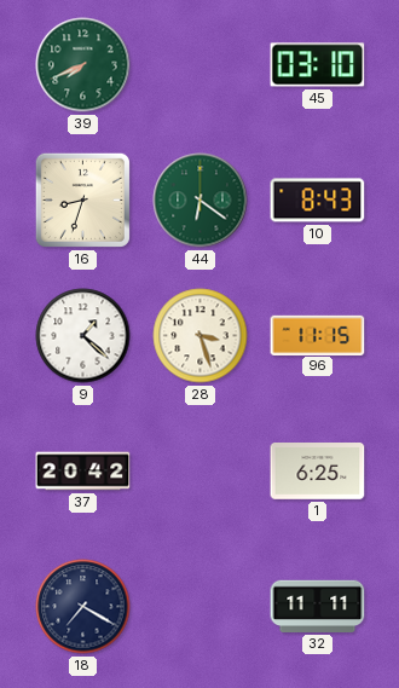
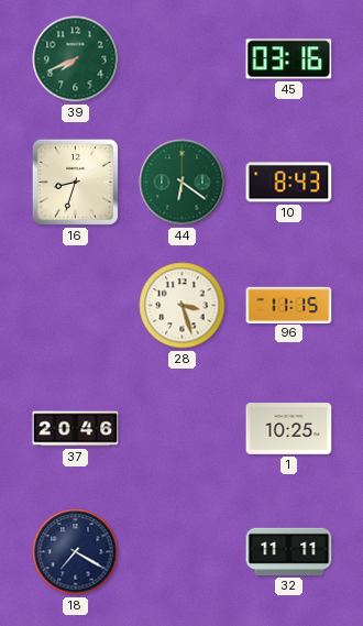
45: 03:10 -> 03:16
9: 1:22 -> none
37: 20:42 -> 20:46
1: 6:25 -> 10:25
